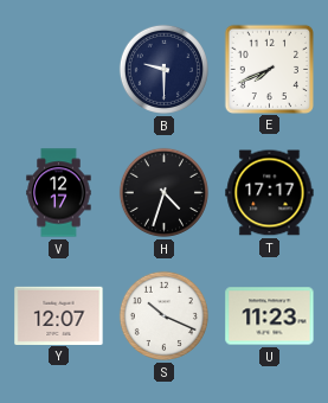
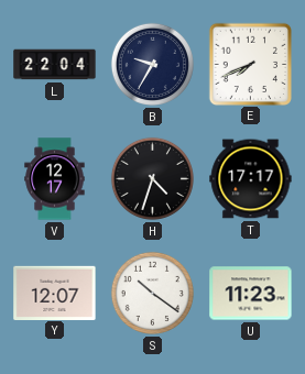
L: none -> 22:04
B: 9:30 -> 9:35
S: 10:19 -> 10:21
